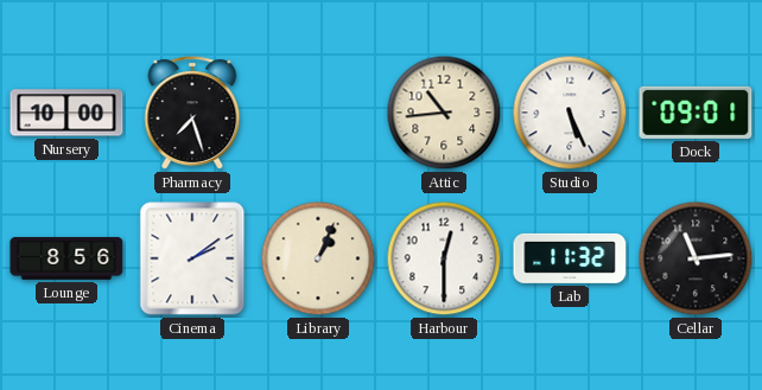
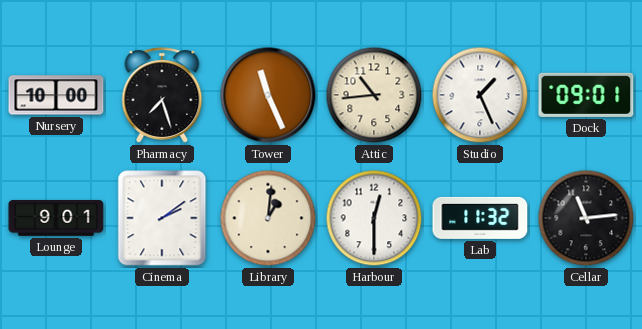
Tower: none -> 11:26
Studio: 5:26 -> 1:26
Lounge: 8:56 -> 9:01
Library: 1:04 -> 1:01
